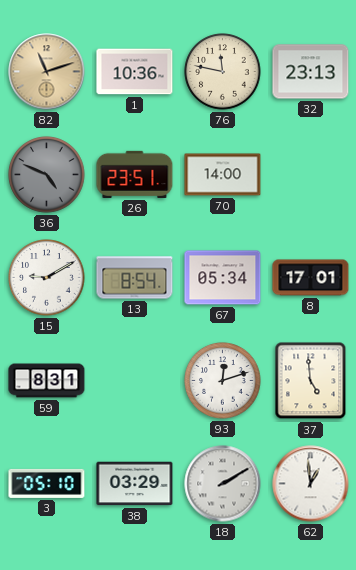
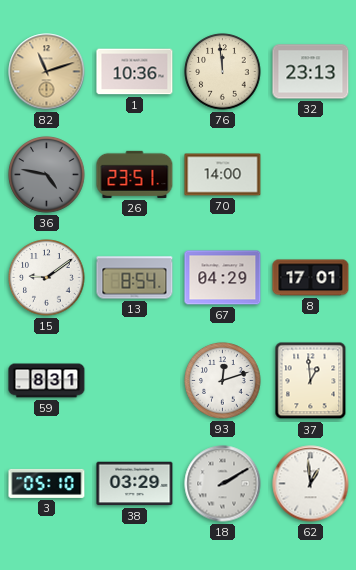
76: 11:47 -> 11:59
36: 4:49 -> 4:47
15: 9:10 -> 9:09
67: 05:34 -> 04:29
37: 4:59 -> 12:59
